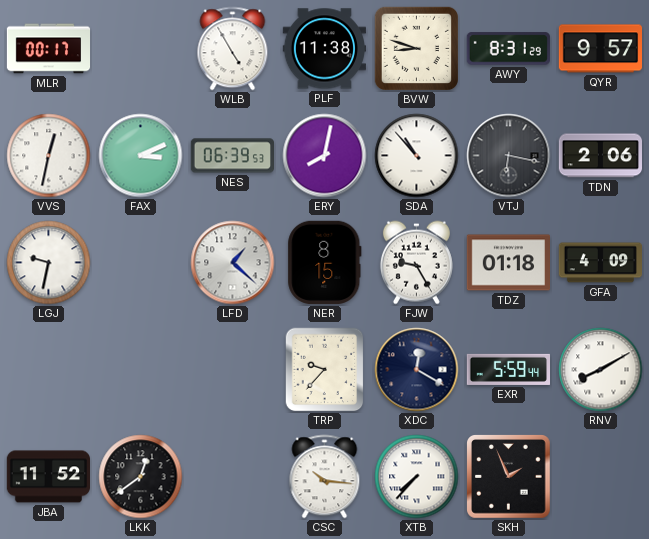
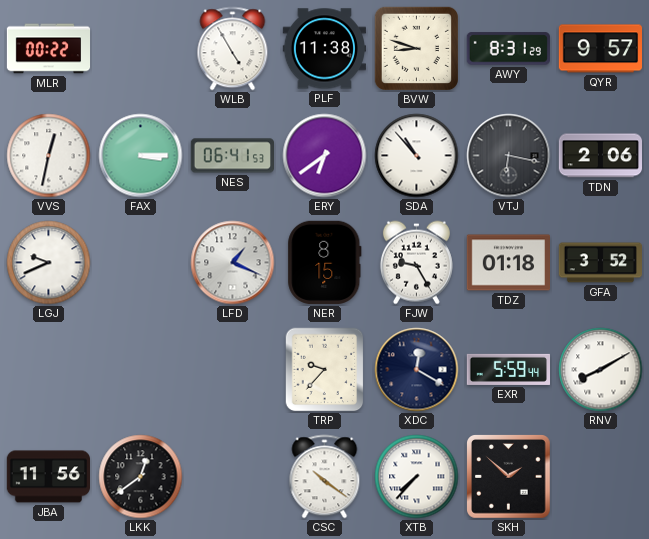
MLR: 00:17 -> 00:22
FAX: 3:11 -> 3:15
NES: 06:39 -> 06:41
ERY: 8:02 -> 6:39
LGJ: 9:32 -> 9:41
LFD: 1:22 -> 1:19
GFA: 4:09 -> 3:52
JBA: 11:52 -> 11:56
CSC: 10:16 -> 10:21
SKH: 1:56 -> 1:52
